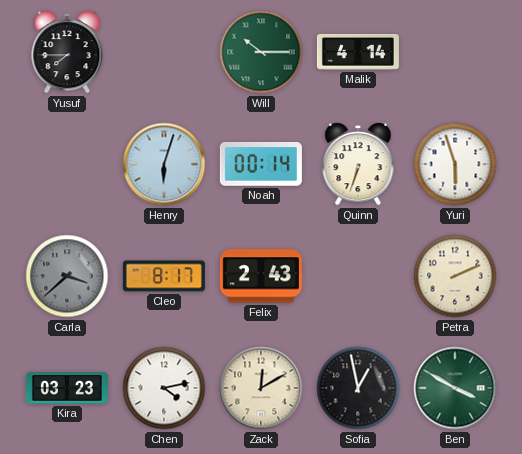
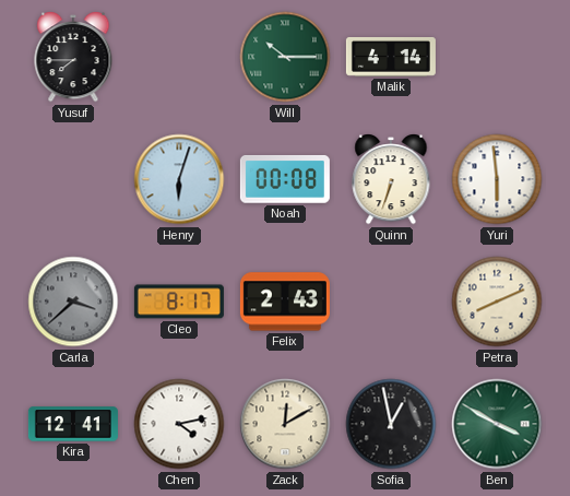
Noah: 00:14 -> 00:08
Yuri: 5:57 -> 5:59
Petra: 2:11 -> 8:11
Kira: 03:23 -> 12:41
